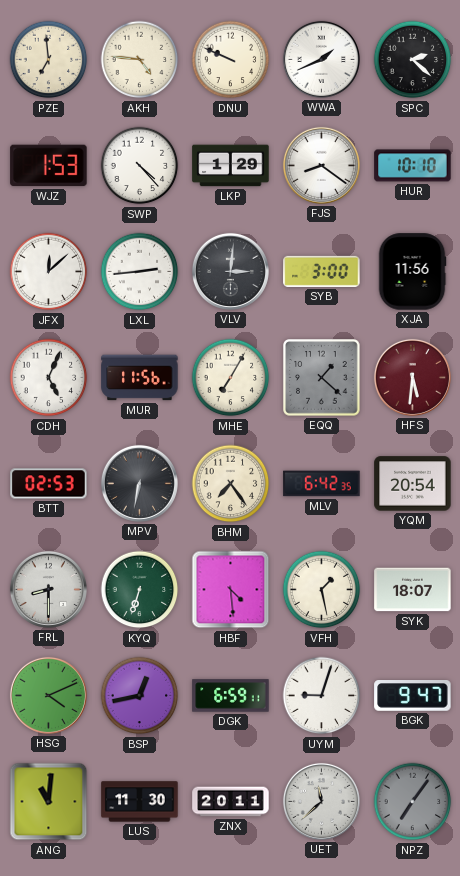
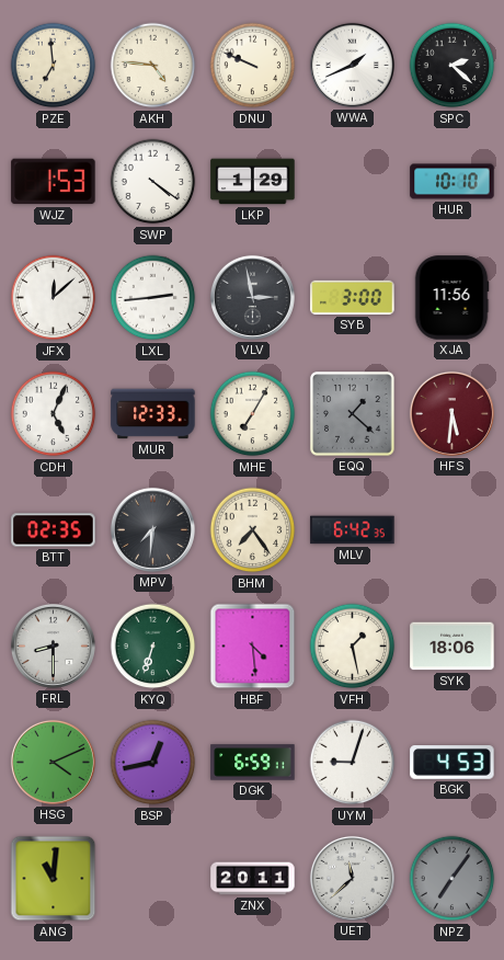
SWP: 4:23 -> 4:21
FJS: 8:21 -> none
VLV: 3:01 -> 2:58
MUR: 11:56 -> 12:33
BTT: 02:53 -> 02:35
MPV: 6:32 -> 7:31
YQM: 20:54 -> none
SYK: 18:07 -> 18:06
BGK: 9:47 -> 4:53
LUS: 11:30 -> none
